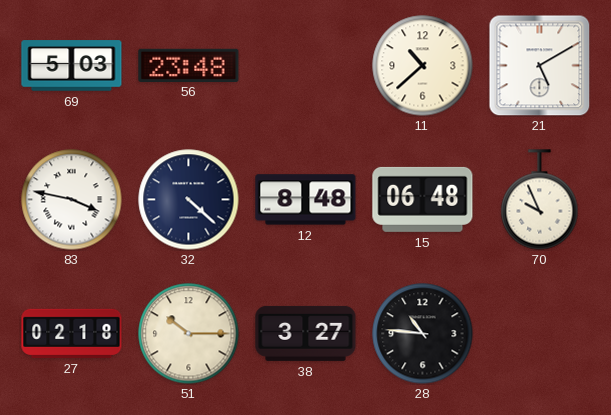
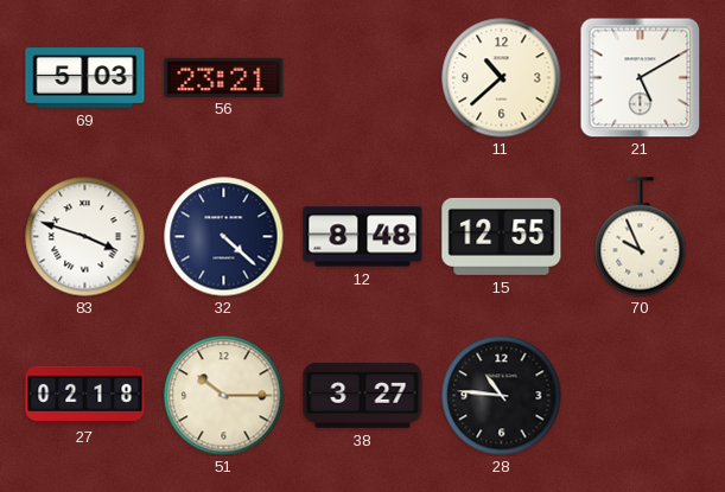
56: 23:48 -> 23:21
83: 3:47 -> 3:48
15: 06:48 -> 12:55
